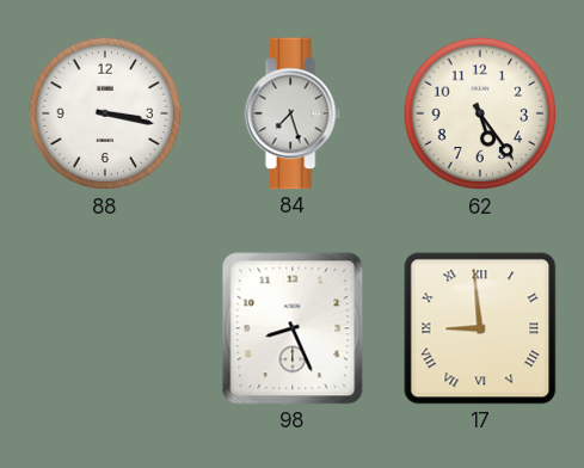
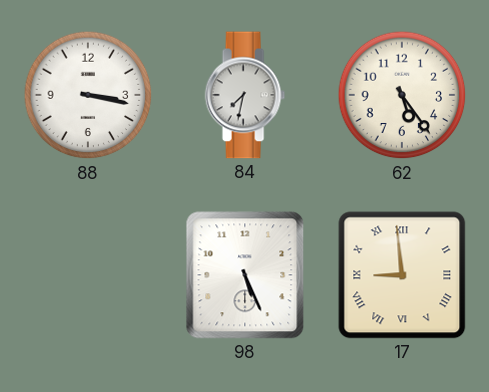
84: 7:27 -> 7:32
98: 8:26 -> 5:26
